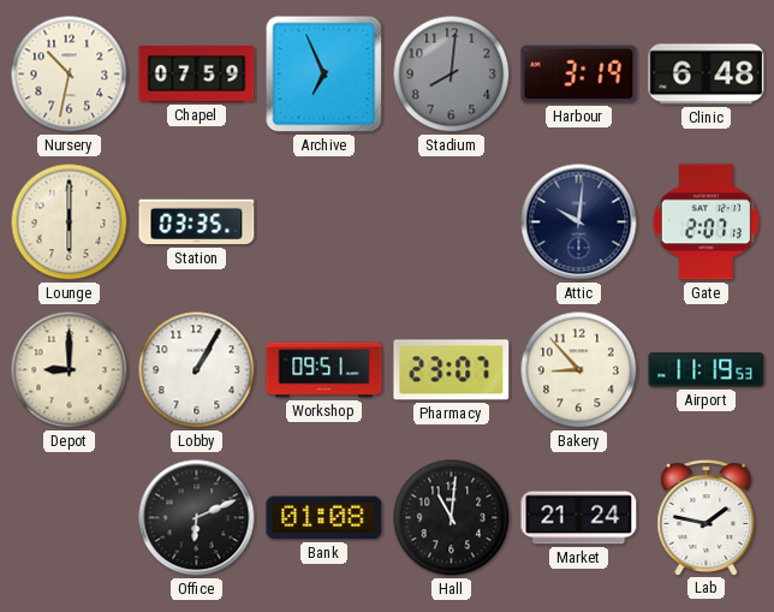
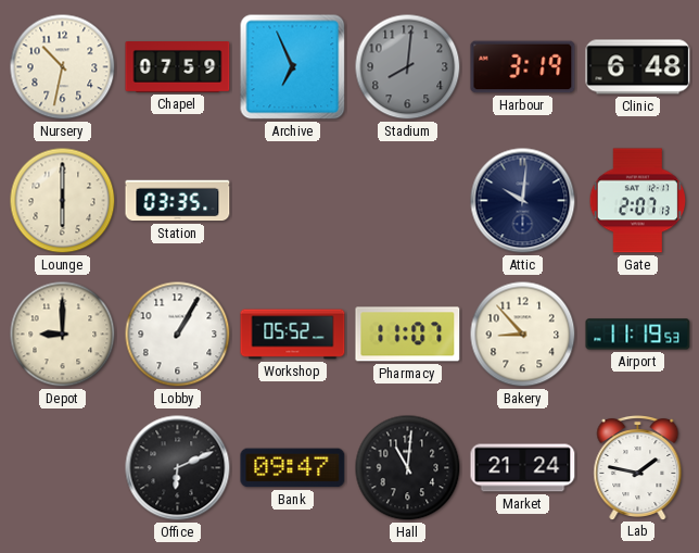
Workshop: 09:51 -> 05:52
Pharmacy: 23:07 -> 11:07
Bank: 01:08 -> 09:47
